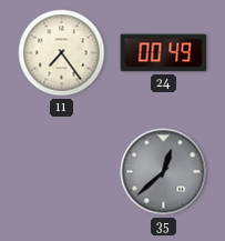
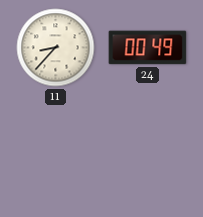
11: 7:24 -> 8:37
35: 12:38 -> none
